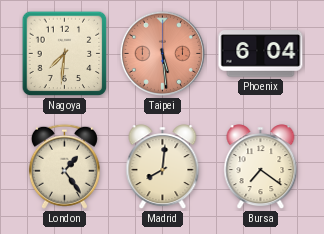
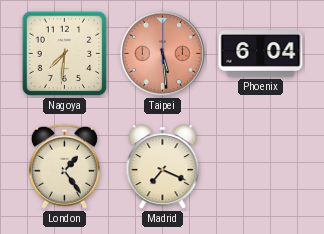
Madrid: 8:01 -> 7:19
Bursa: 7:21 -> none
